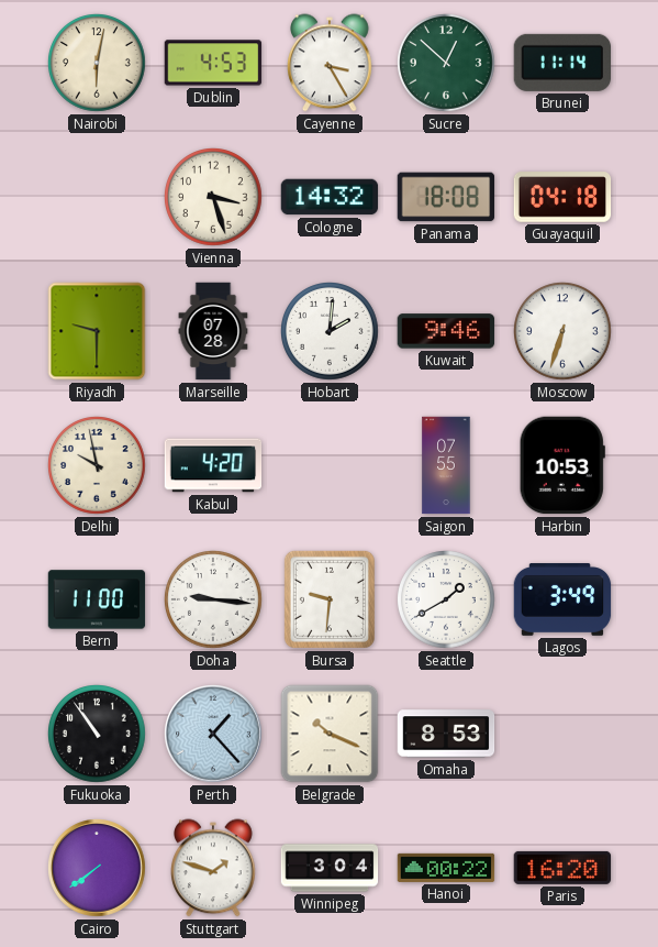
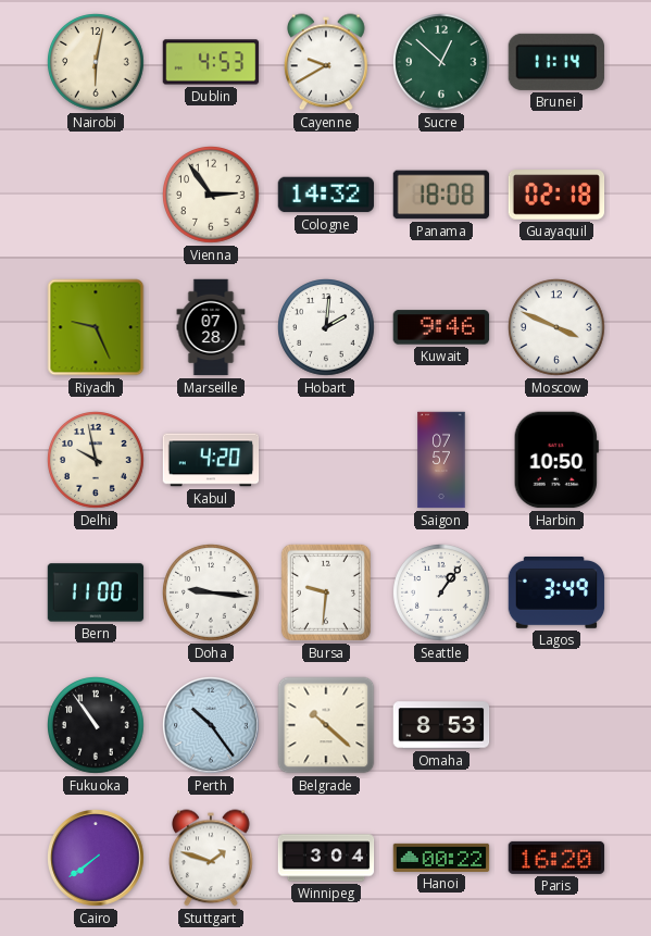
Cayenne: 3:25 -> 9:40
Vienna: 3:27 -> 2:54
Guayaquil: 04:18 -> 02:18
Riyadh: 9:30 -> 9:26
Moscow: 6:33 -> 3:49
Saigon: 07:55 -> 07:57
Harbin: 10:53 -> 10:50
Seattle: 1:40 -> 1:06
Perth: 1:23 -> 10:24
Belgrade: 10:19 -> 10:22
